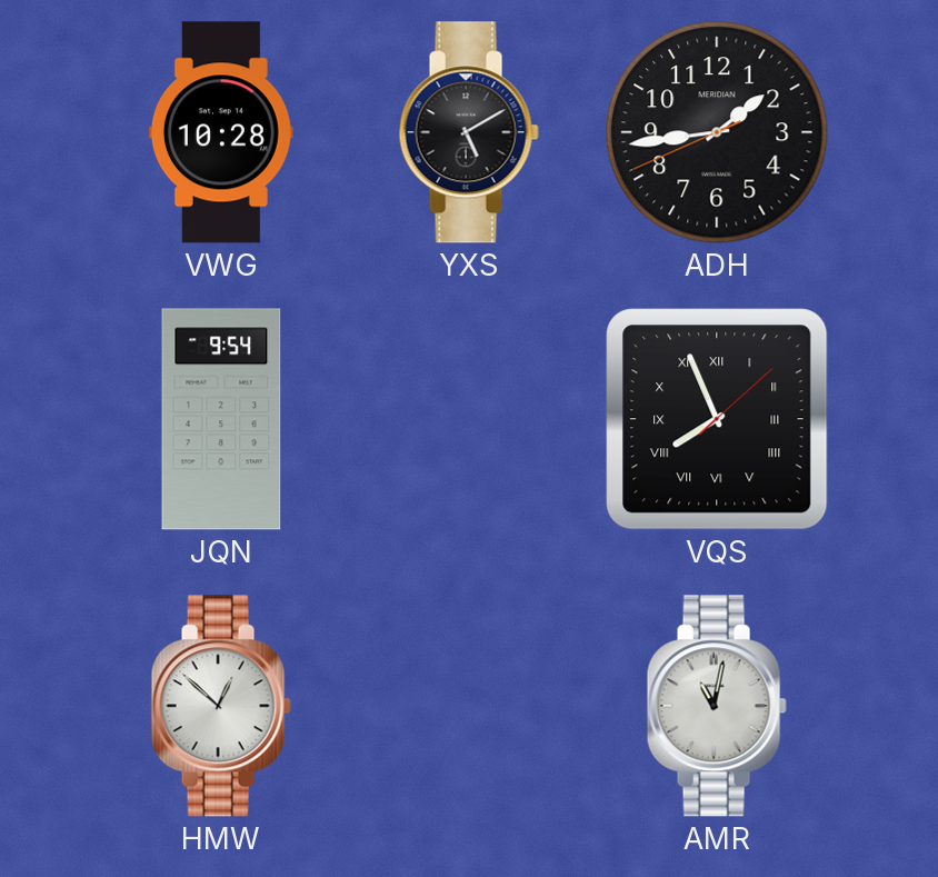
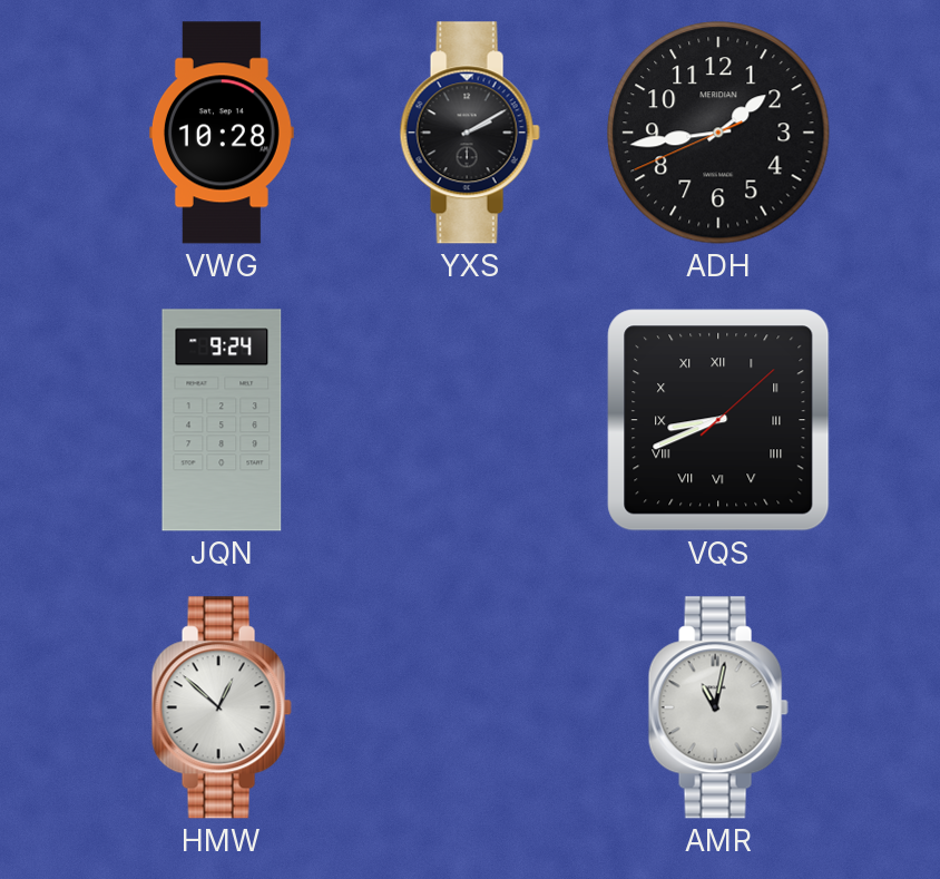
YXS: 5:10 -> 2:10
JQN: 9:54 -> 9:24
VQS: 7:56 -> 8:41
